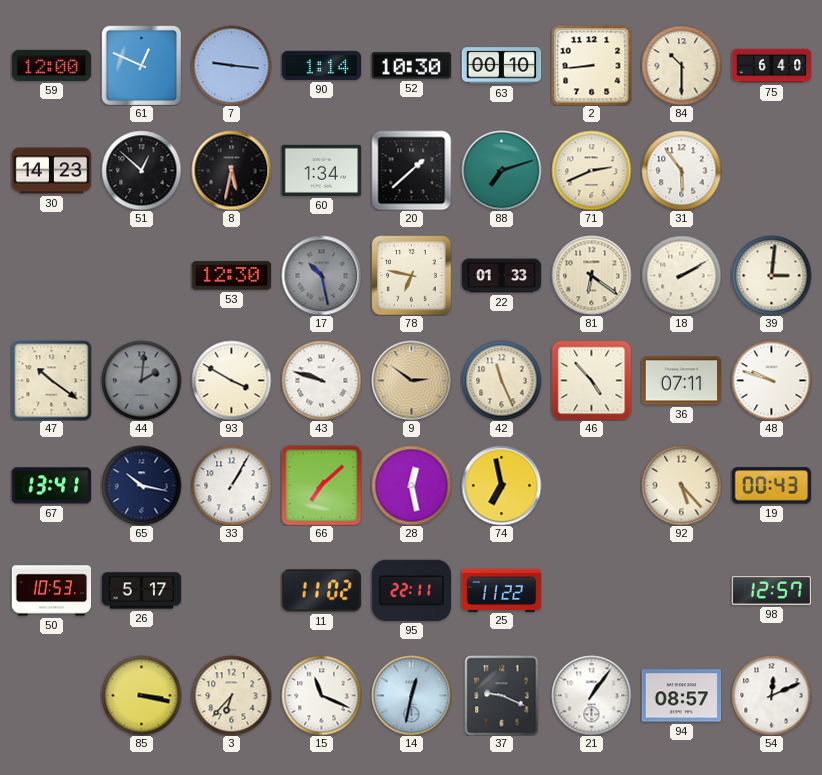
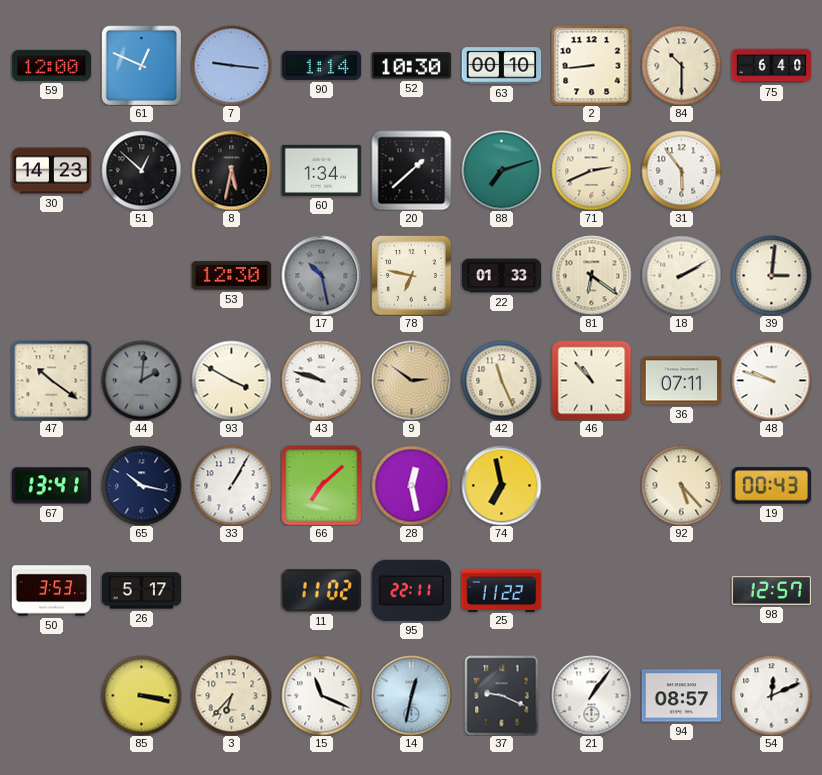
46: 4:53 -> 10:53
50: 10:53 -> 3:53
